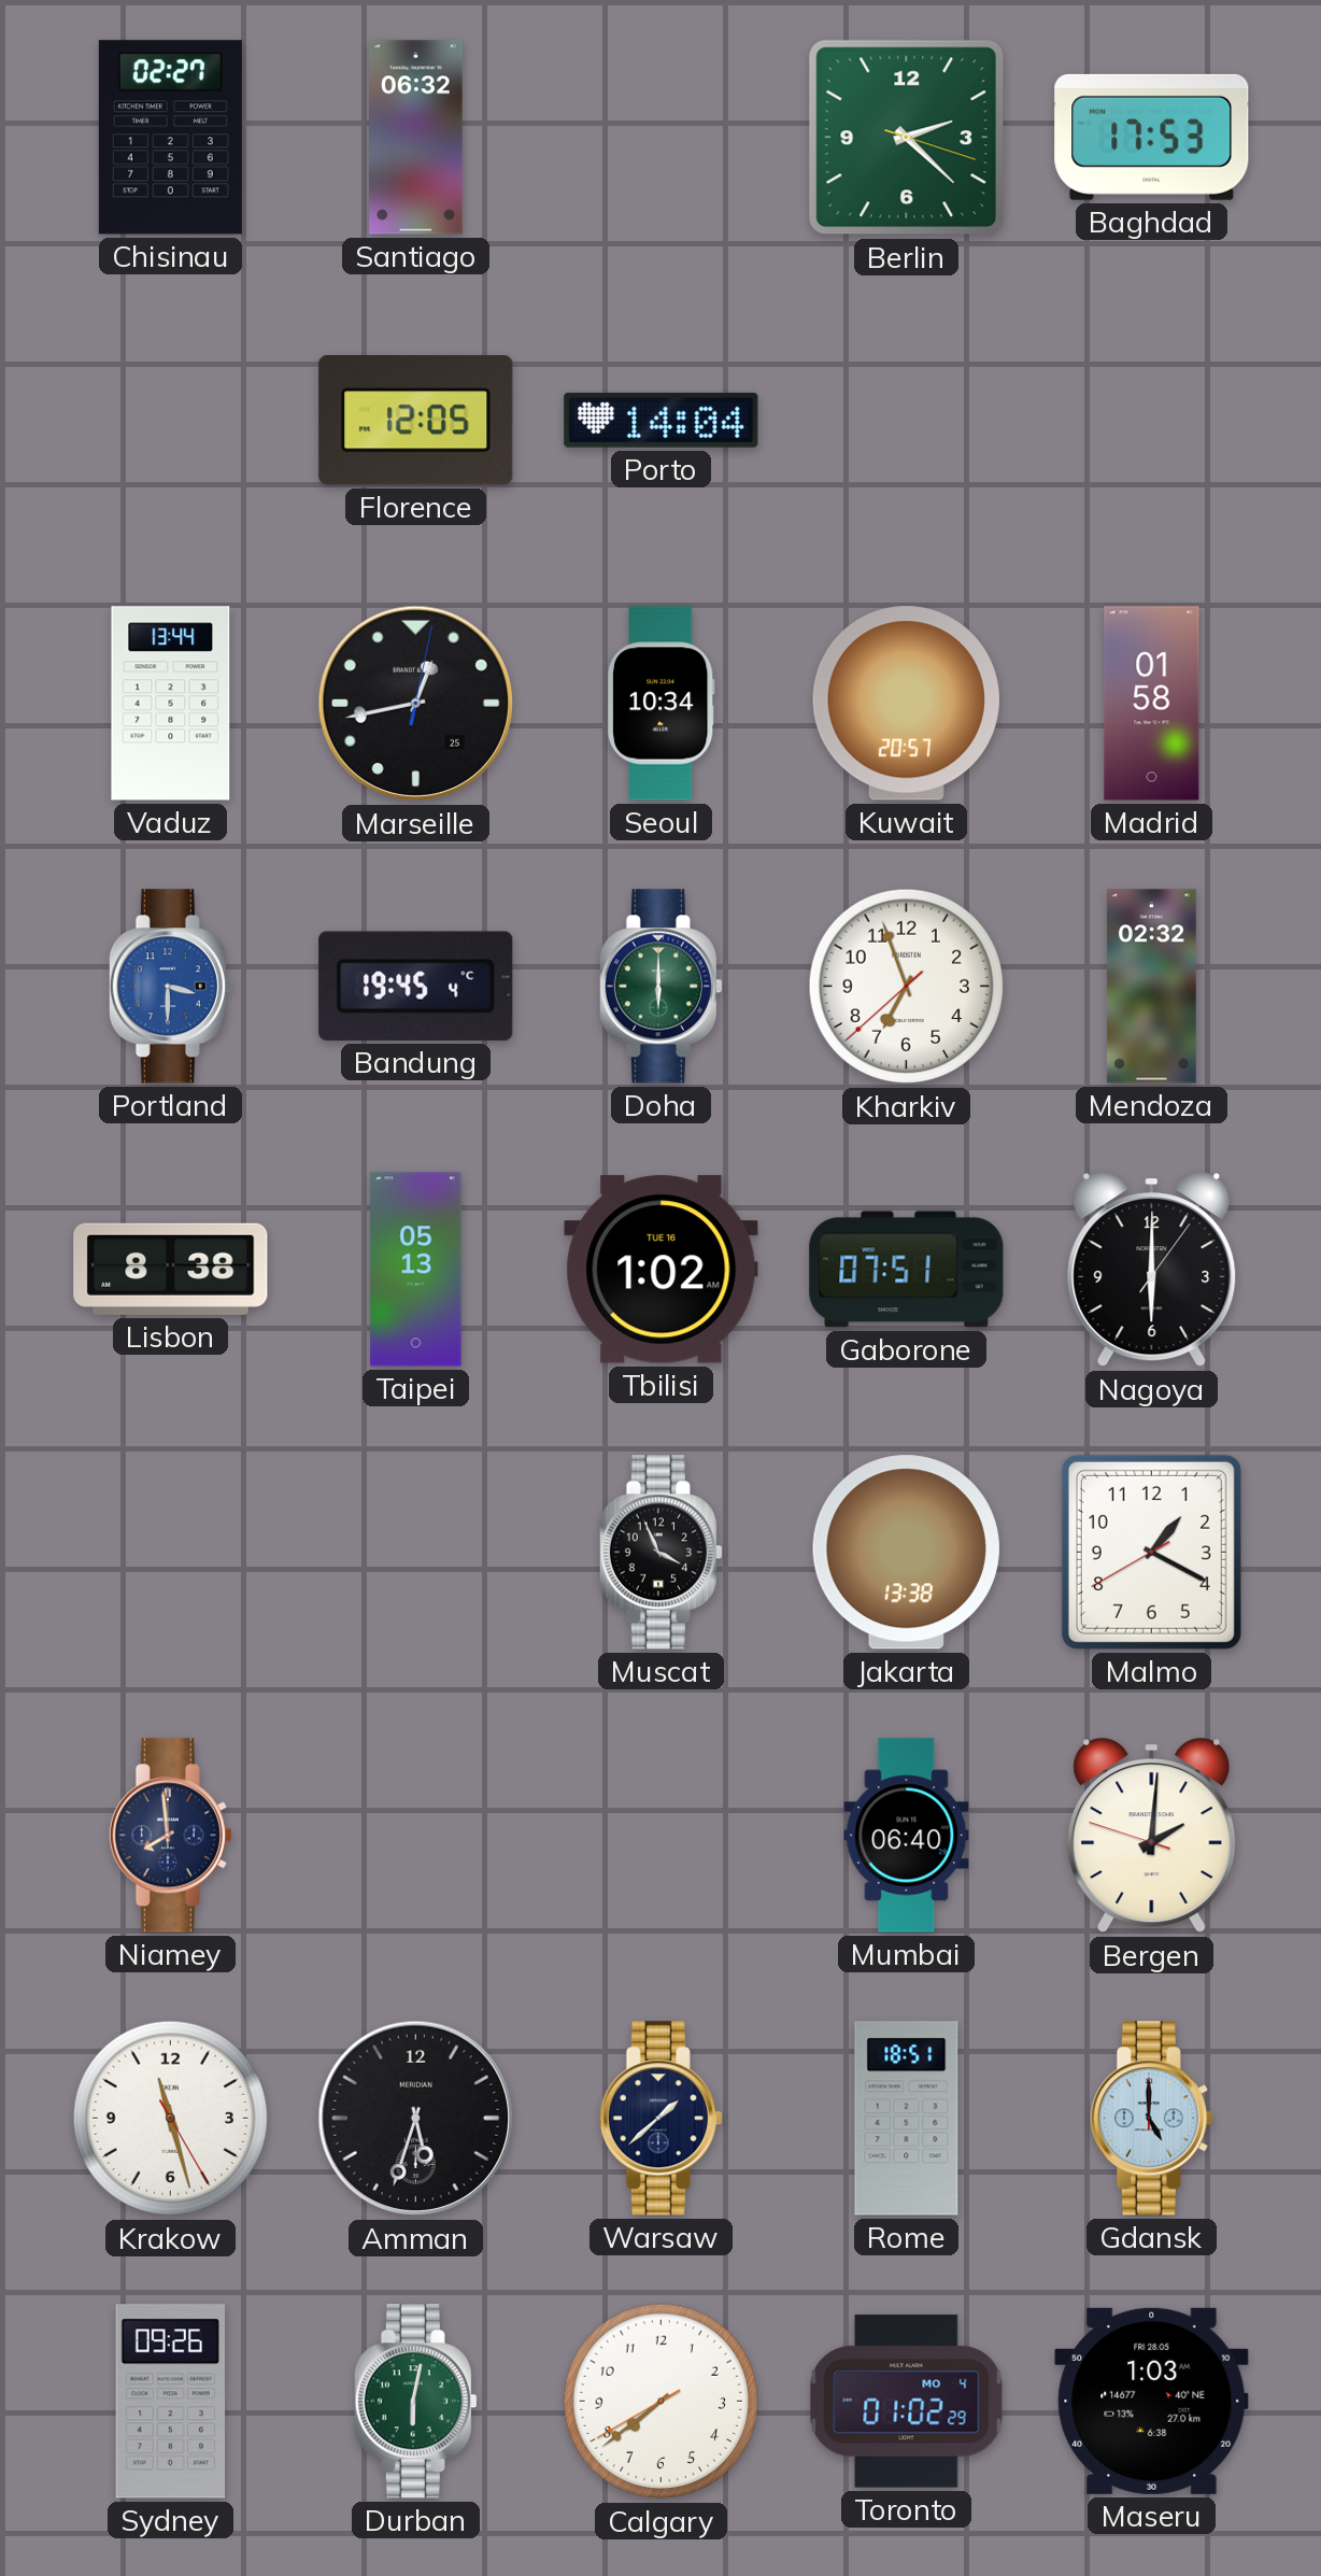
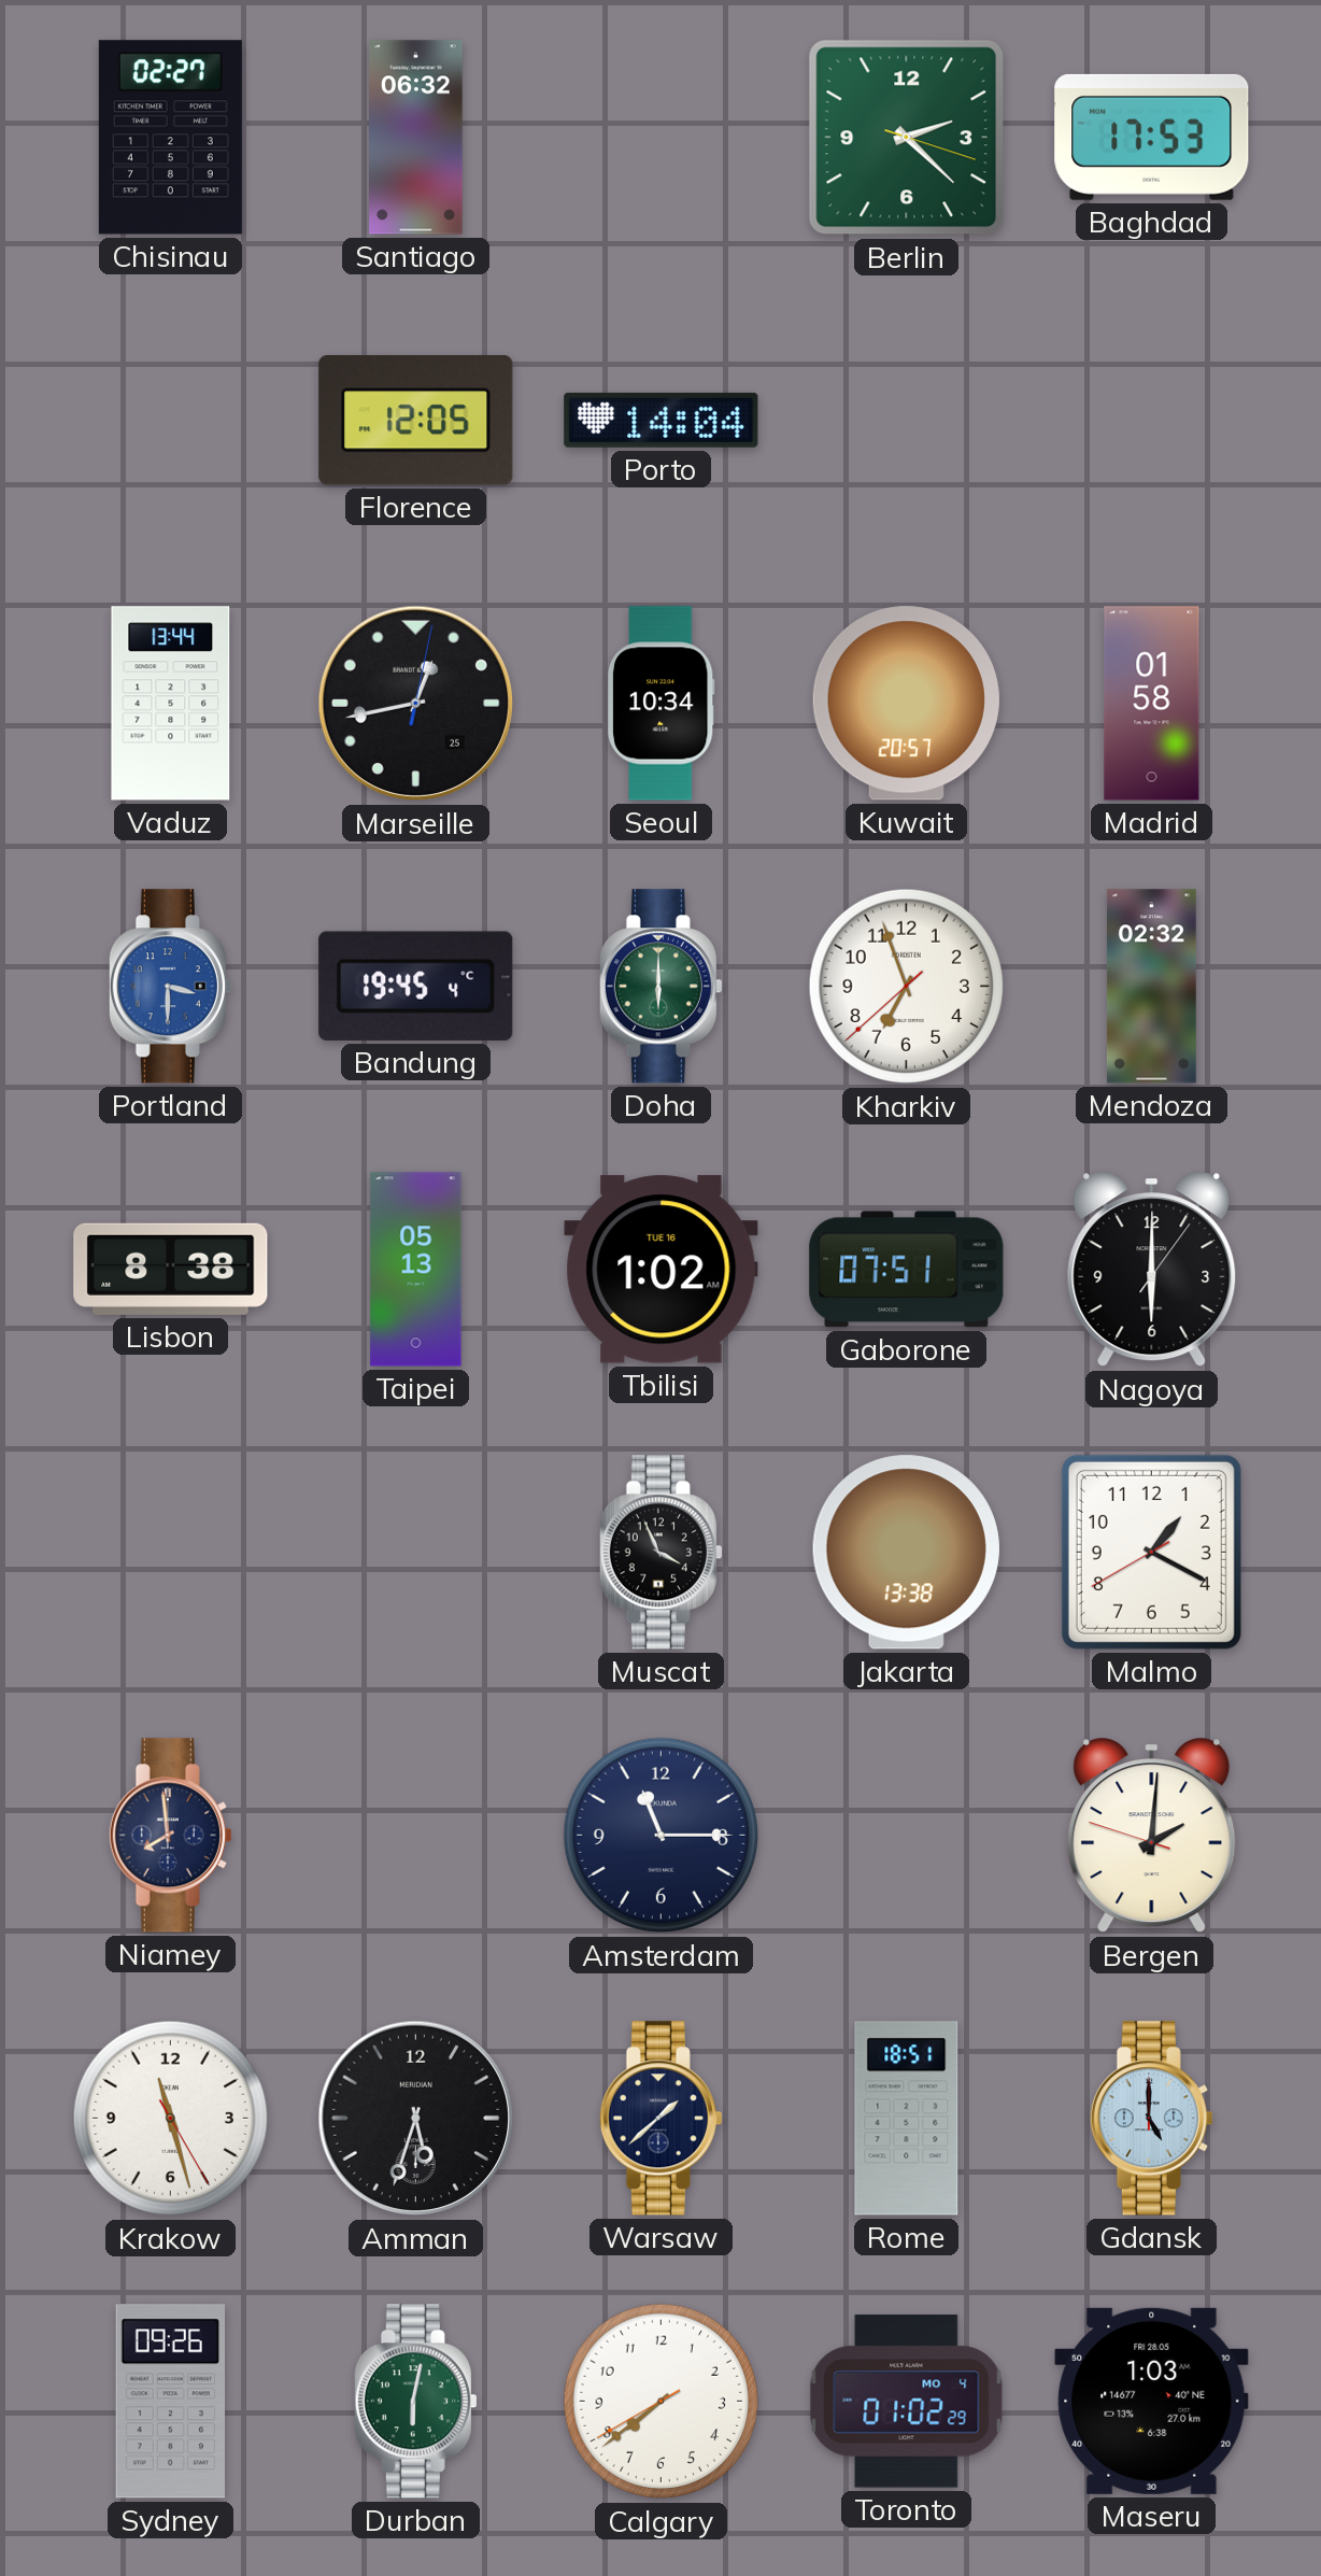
Amsterdam: none -> 11:15
Mumbai: 06:40 -> none
